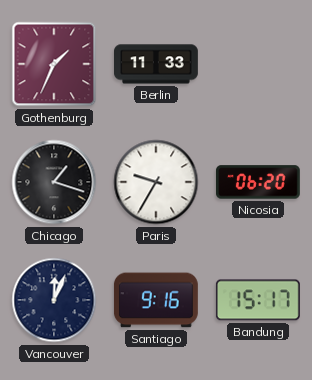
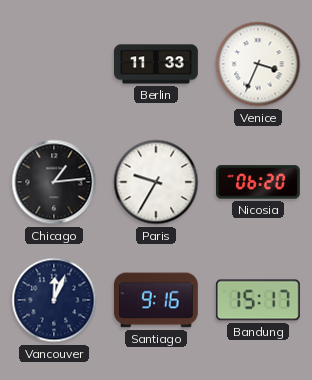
Gothenburg: 1:34 -> none
Venice: none -> 3:34
Chicago: 1:18 -> 1:14
